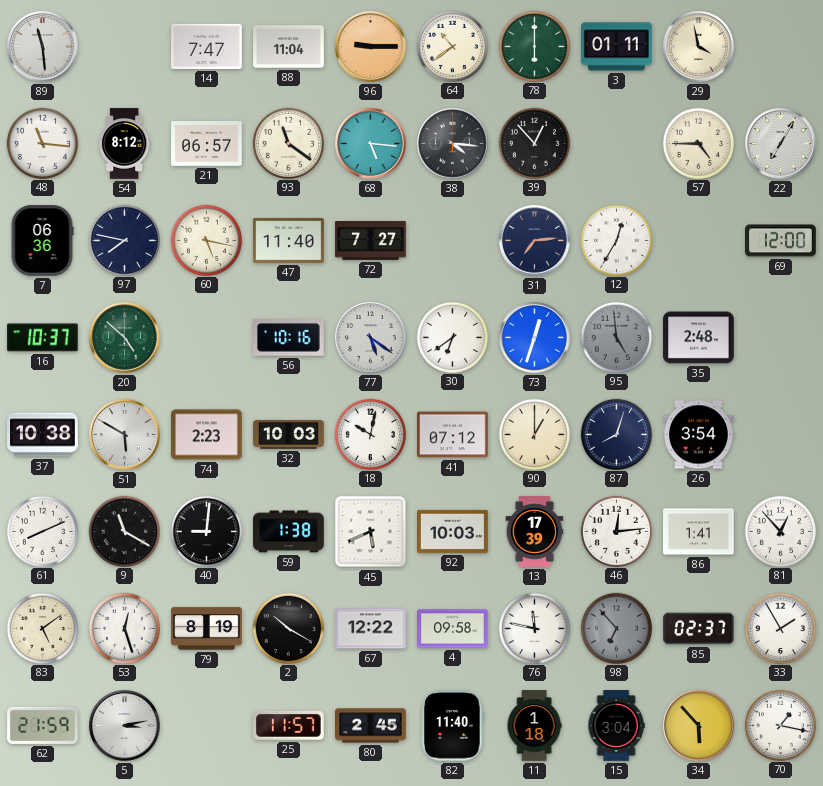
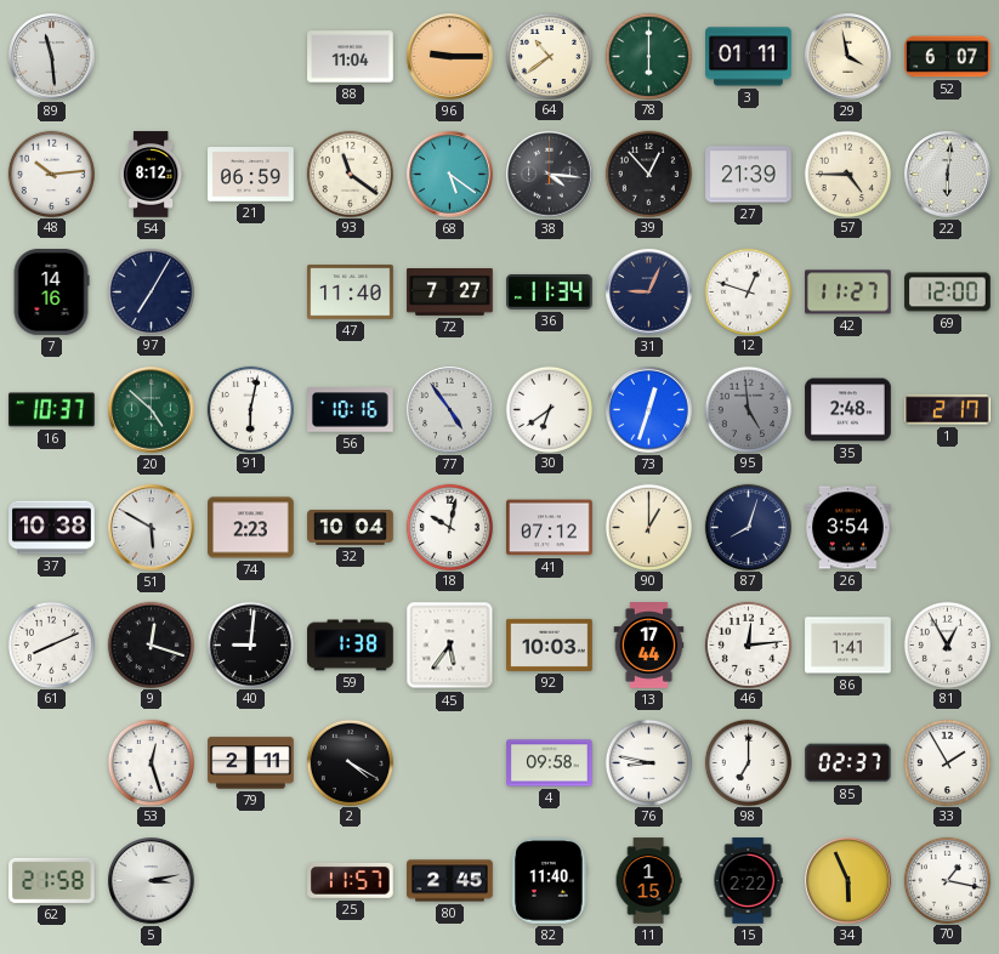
14: 7:47 -> none
52: none -> 6:07
48: 11:16 -> 10:14
21: 06:57 -> 06:59
68: 5:16 -> 5:21
27: none -> 21:39
22: 7:05 -> 6:01
7: 06:36 -> 14:16
97: 7:47 -> 7:05
60: 5:17 -> none
36: none -> 11:34
31: 7:14 -> 9:04
12: 12:35 -> 12:48
42: none -> 11:27
91: none -> 6:02
77: 5:21 -> 4:54
1: none -> 2:17
32: 10:03 -> 10:04
9: 11:20 -> 12:18
45: 5:41 -> 5:36
13: 17:39 -> 17:44
81: 12:53 -> 12:55
83: 5:09 -> none
79: 8:19 -> 2:11
2: 10:20 -> 4:20
67: 12:22 -> none
76: 11:47 -> 8:47
98: 6:53 -> 7:00
98 dial: grey -> white
62: 21:59 -> 21:58
11: 1:18 -> 1:15
15: 3:04 -> 2:22
34: 5:53 -> 5:56
